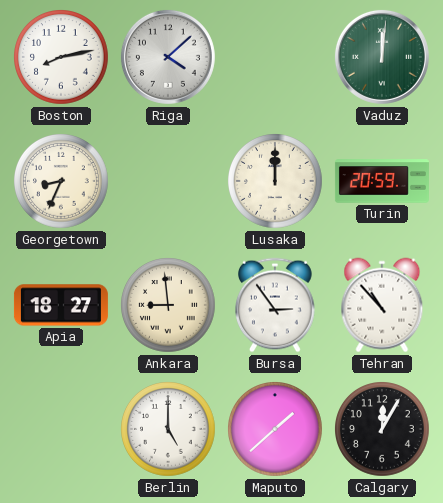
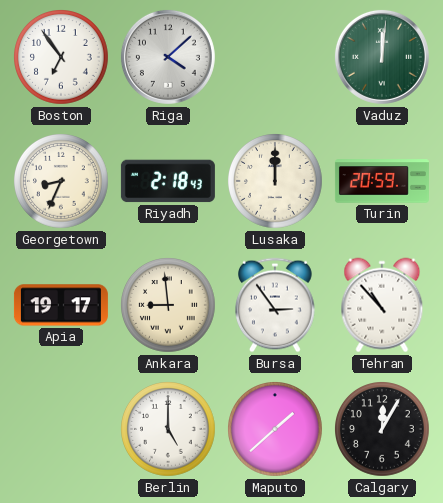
Boston: 8:13 -> 6:54
Riyadh: none -> 2:18
Apia: 18:27 -> 19:17
